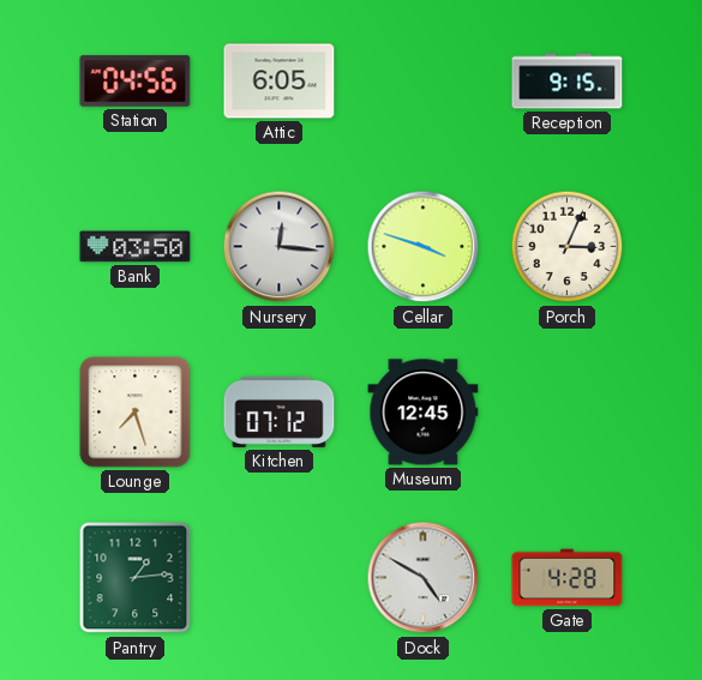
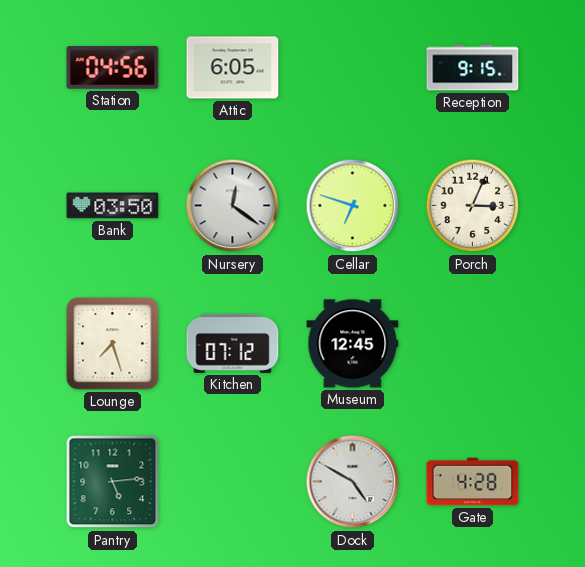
Nursery: 12:16 -> 12:21
Cellar: 3:48 -> 6:48
Pantry: 1:14 -> 5:14
